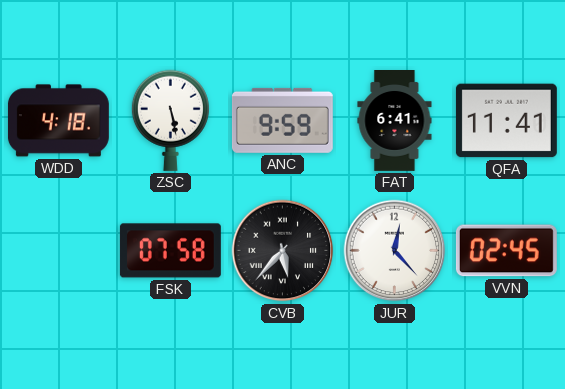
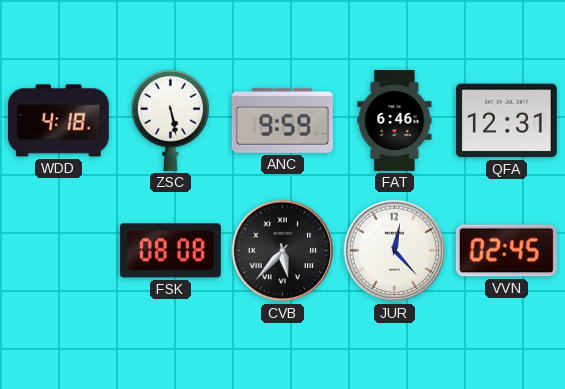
FAT: 6:41 -> 6:46
QFA: 11:41 -> 12:31
FSK: 07:58 -> 08:08
